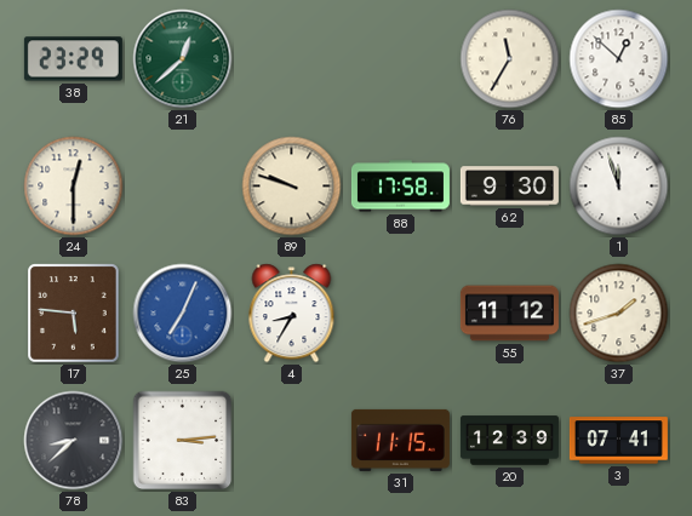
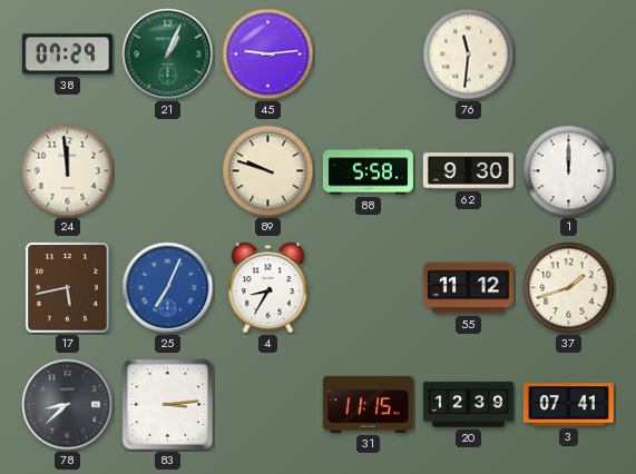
38: 23:29 -> 07:29
21: 12:38 -> 1:04
45: none -> 9:14
76: 11:35 -> 11:31
85: 12:52 -> none
24: 12:30 -> 11:59
88: 17:58 -> 5:58
1: 11:57 -> 12:00
17: 5:46 -> 5:43
